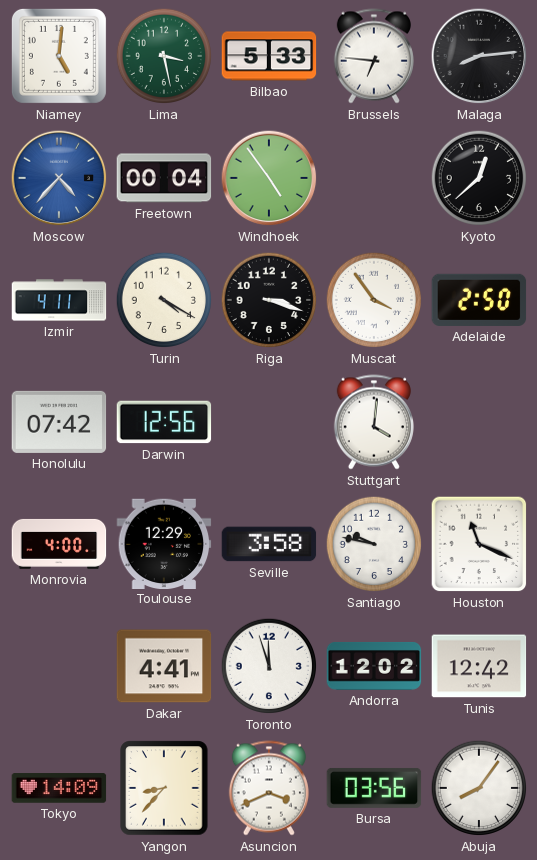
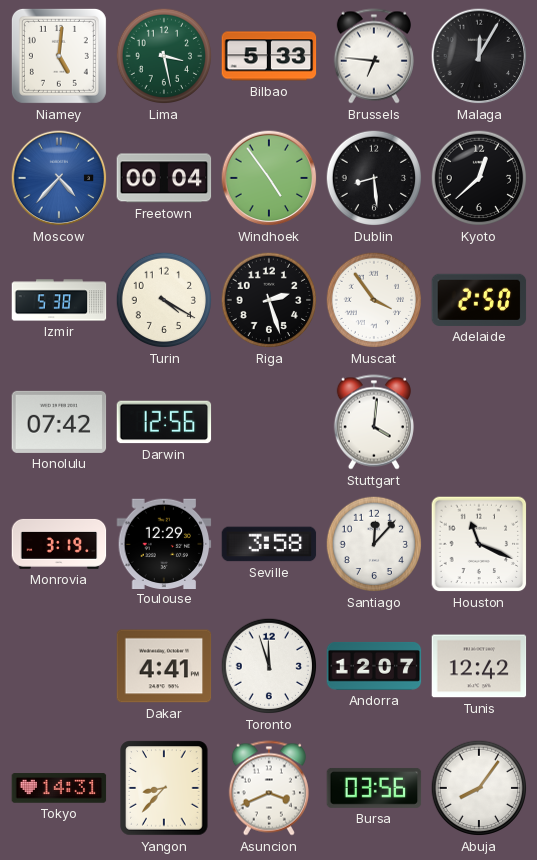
Malaga: 8:14 -> 12:05
Dublin: none -> 8:29
Izmir: 4:11 -> 5:38
Riga: 3:18 -> 2:27
Monrovia: 4:00 -> 3:19
Santiago: 9:47 -> 12:07
Andorra: 12:02 -> 12:07
Tokyo: 14:09 -> 14:31
